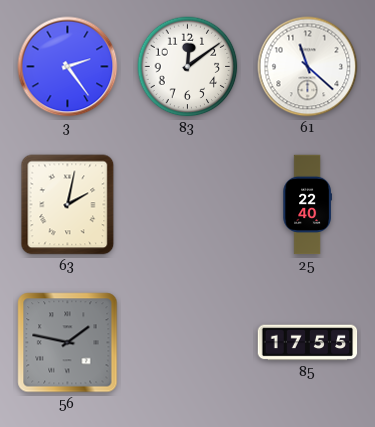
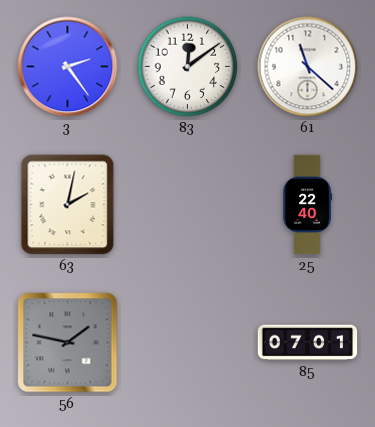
85: 17:55 -> 07:01
